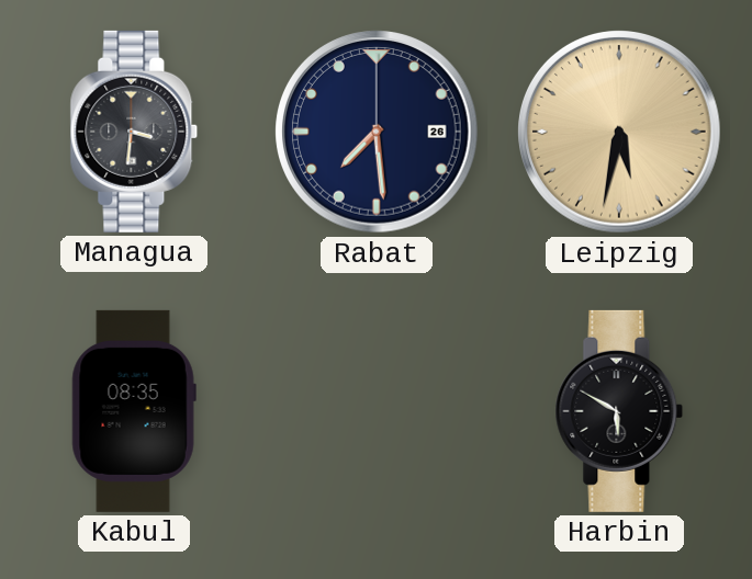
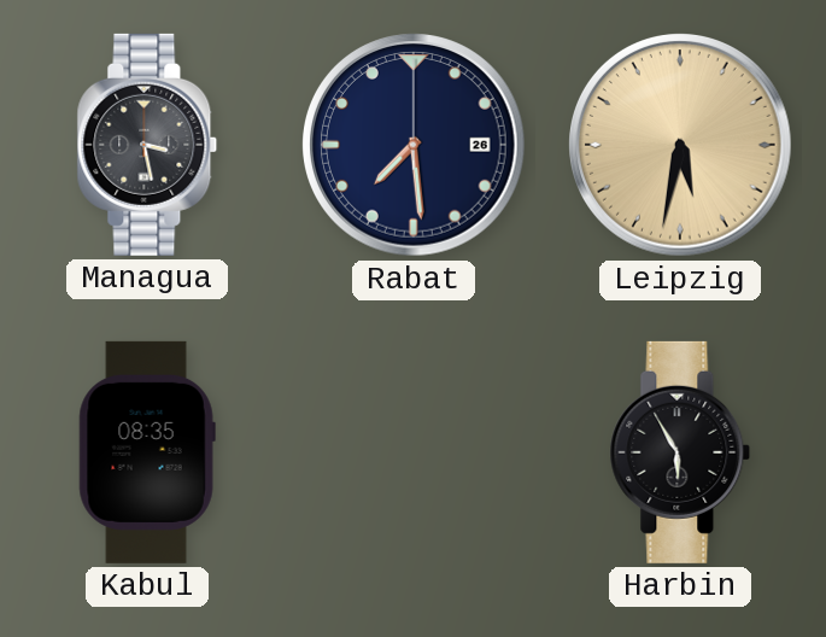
Managua: 3:31 -> 3:28
Harbin: 5:50 -> 5:55
